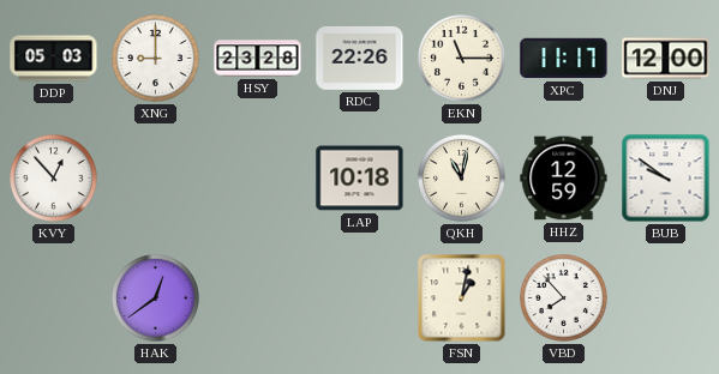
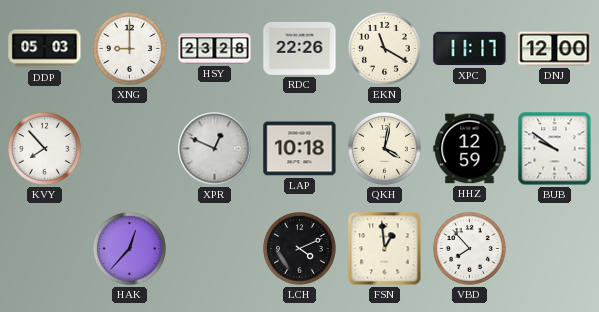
EKN: 11:15 -> 11:20
KVY: 12:53 -> 7:53
XPR: none -> 12:49
QKH: 11:02 -> 4:02
HAK: 12:39 -> 12:37
LCH: none -> 4:11
FSN: 1:02 -> 12:59
